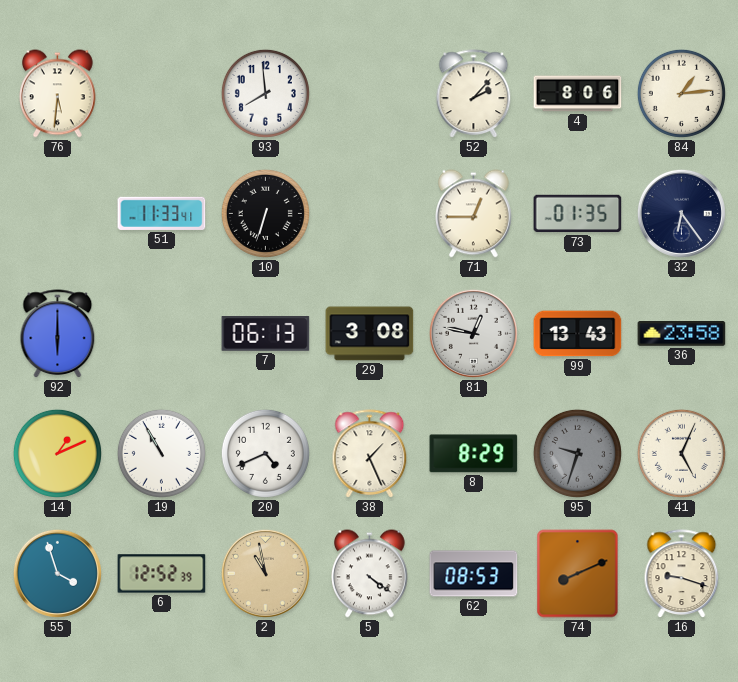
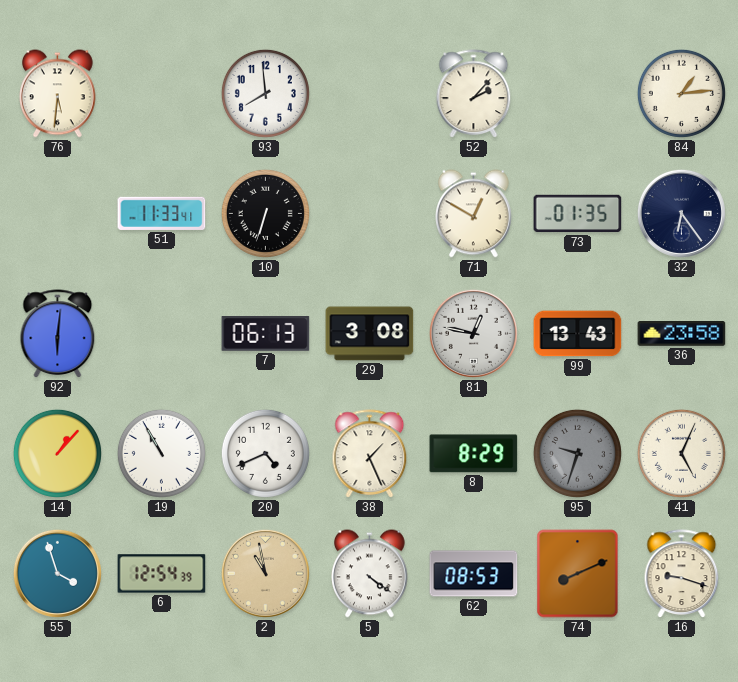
4: 8:06 -> none
71: 12:45 -> 12:50
92: 6:00 -> 6:01
14: 1:11 -> 1:07
6: 12:52 -> 12:54
